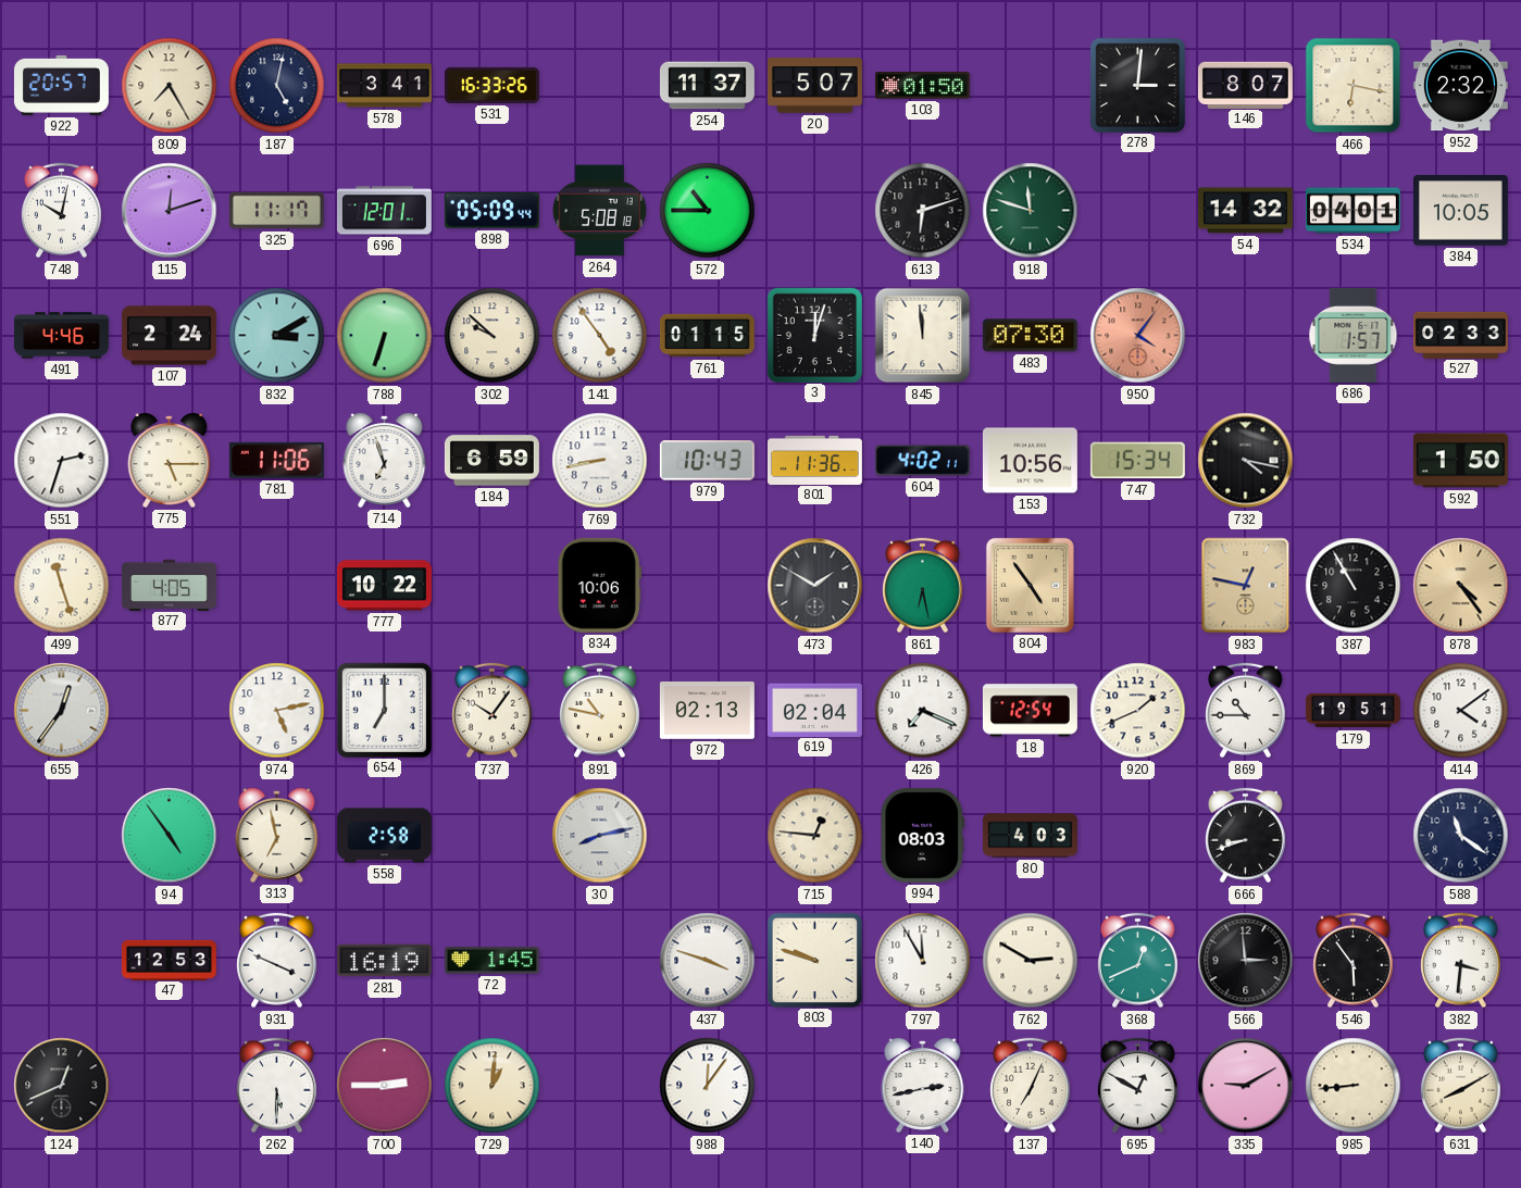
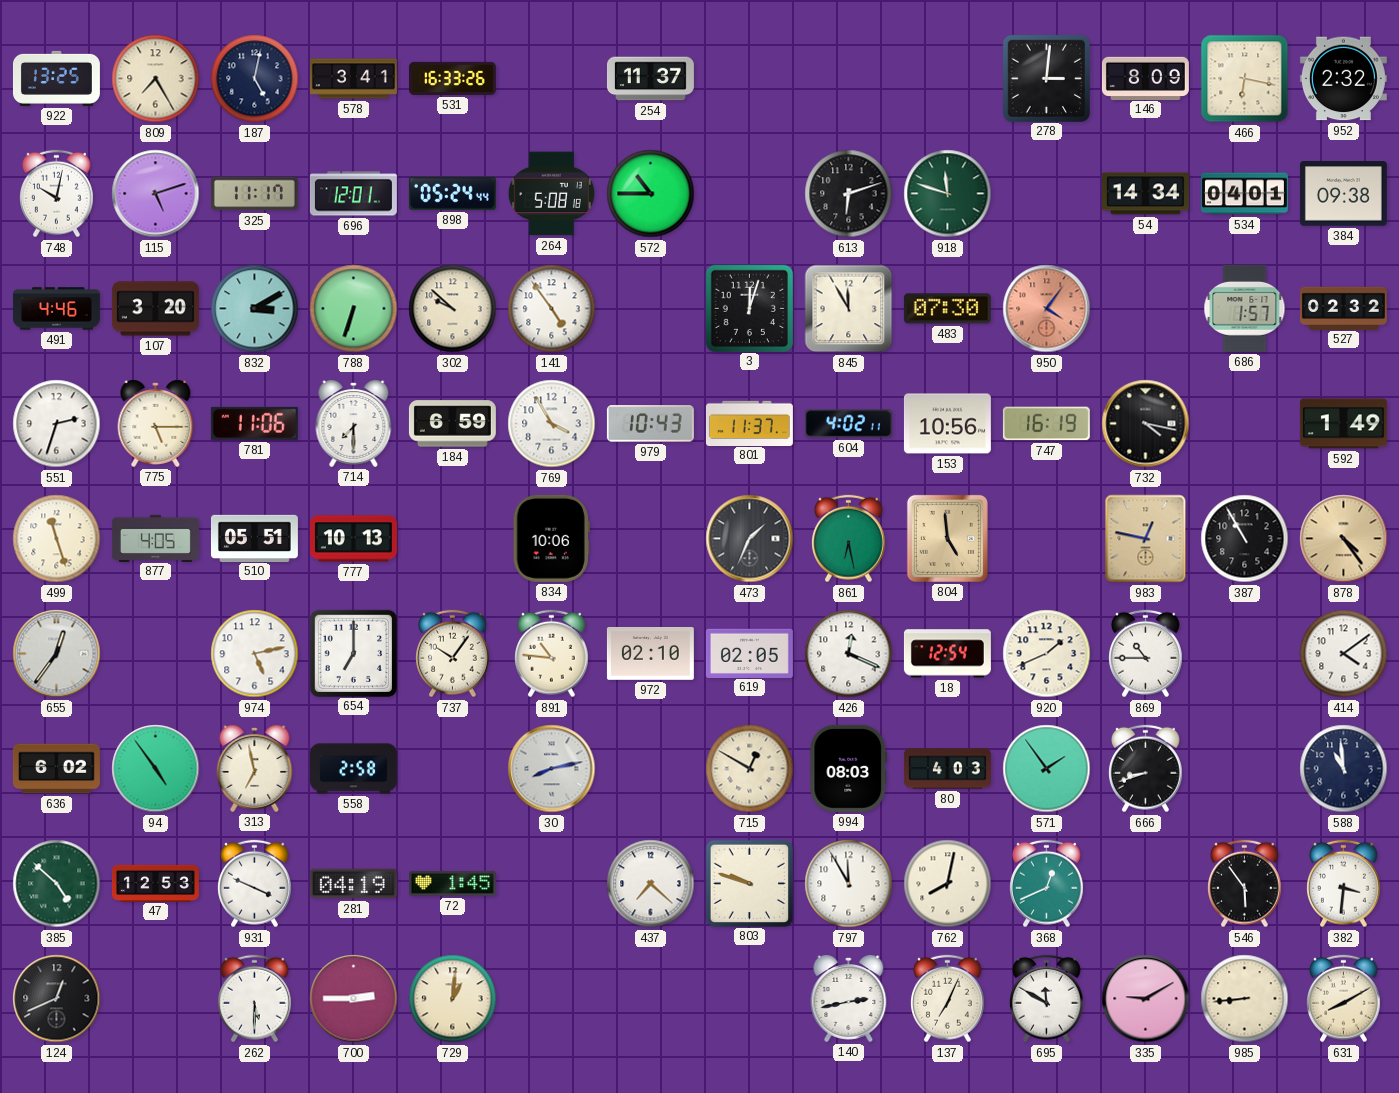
922: 20:57 -> 13:25
20: 5:07 -> none
103: 01:50 -> none
146: 8:07 -> 8:09
115: 12:12 -> 5:12
898: 05:09 -> 05:24
54: 14:32 -> 14:34
384: 10:05 -> 09:38
107: 2:24 -> 3:20
761: 01:15 -> none
845: 11:59 -> 11:55
527: 02:33 -> 02:32
714: 6:57 -> 7:30
769: 8:43 -> 3:55
801: 11:36 -> 11:37
747: 15:34 -> 16:19
592: 1:50 -> 1:49
510: none -> 05:51
777: 10:22 -> 10:13
473: 1:50 -> 1:34
804: 4:54 -> 4:59
891: 10:47 -> 10:46
972: 02:13 -> 02:10
619: 02:04 -> 02:05
426: 7:19 -> 12:19
179: 19:51 -> none
636: none -> 6:02
715: 12:46 -> 12:50
571: none -> 1:54
588: 11:21 -> 10:59
385: none -> 4:52
281: 16:19 -> 04:19
437: 3:48 -> 7:22
762: 2:50 -> 8:02
566: 2:59 -> none
988: 12:06 -> none
695: 12:50 -> 11:50
